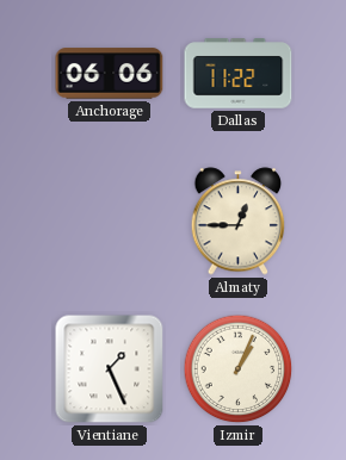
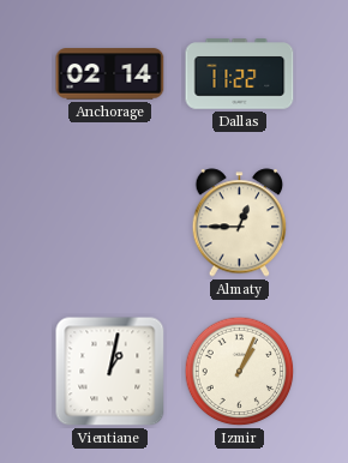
Anchorage: 06:06 -> 02:14
Vientiane: 1:26 -> 1:02
